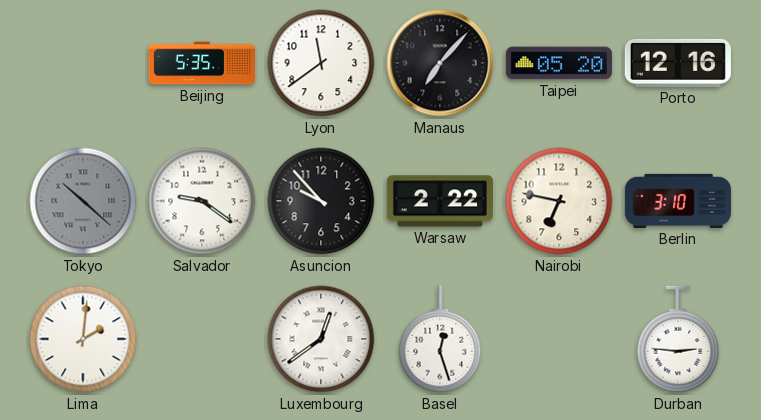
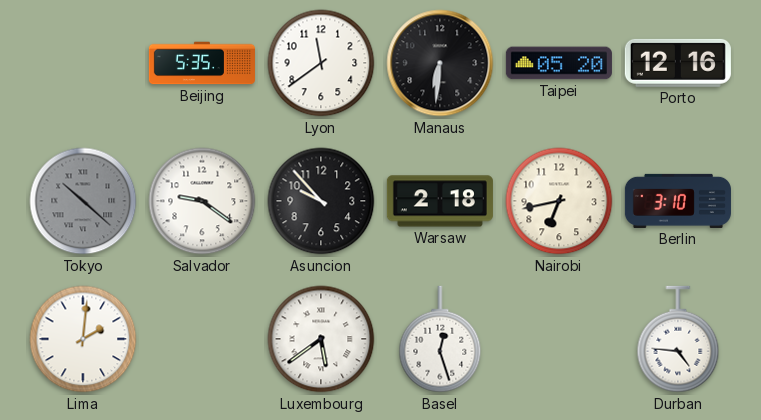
Manaus: 7:07 -> 6:31
Warsaw: 2:22 -> 2:18
Nairobi: 6:47 -> 6:43
Luxembourg: 12:39 -> 5:39
Durban: 2:46 -> 4:46
